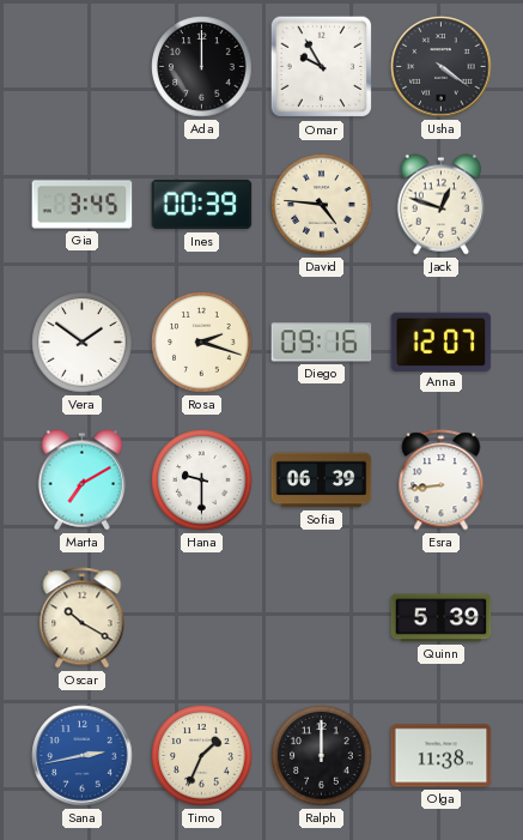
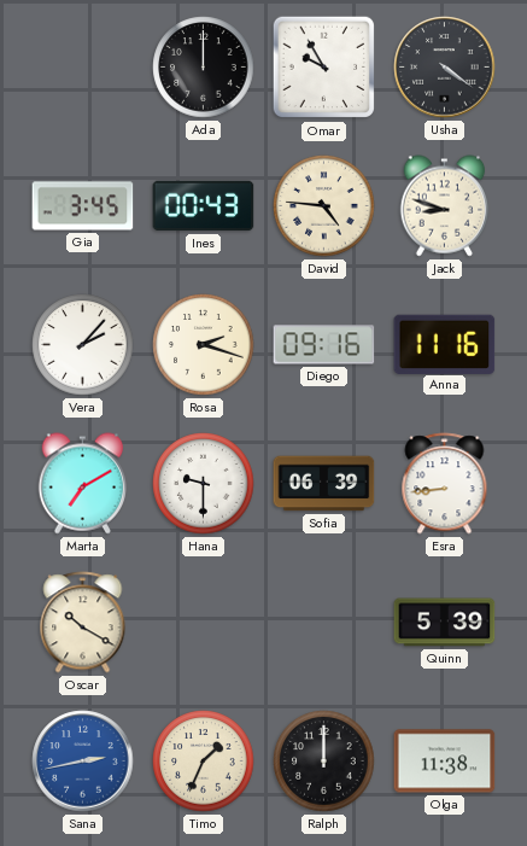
Ines: 00:39 -> 00:43
Jack: 12:48 -> 8:48
Vera: 1:51 -> 2:07
Anna: 12:07 -> 11:16
